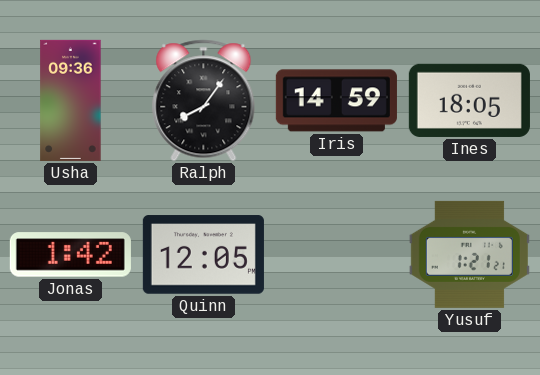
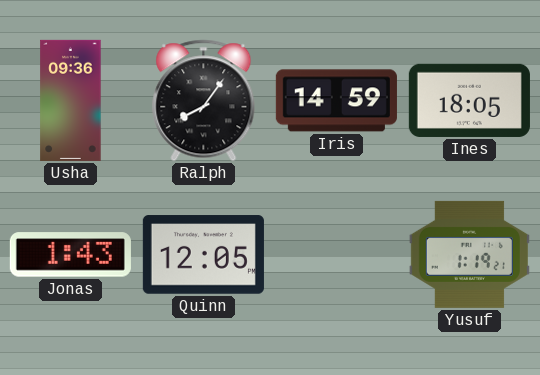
Jonas: 1:42 -> 1:43
Yusuf: 1:21 -> 1:19
